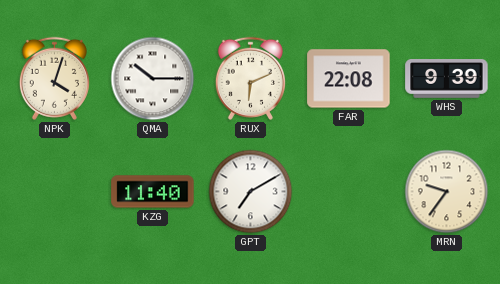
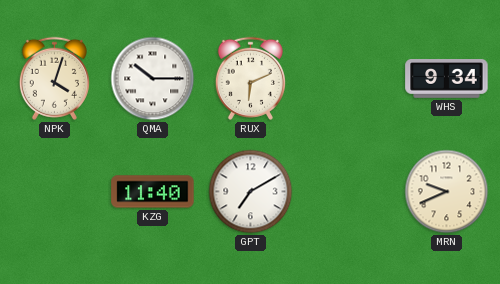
FAR: 22:08 -> none
WHS: 9:39 -> 9:34
MRN: 9:36 -> 9:41
